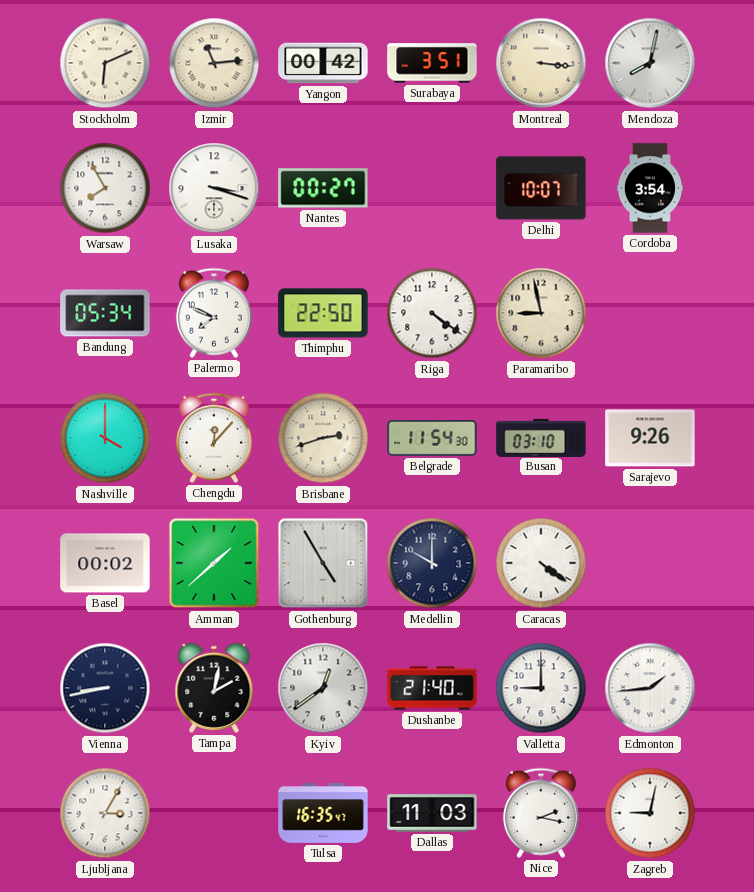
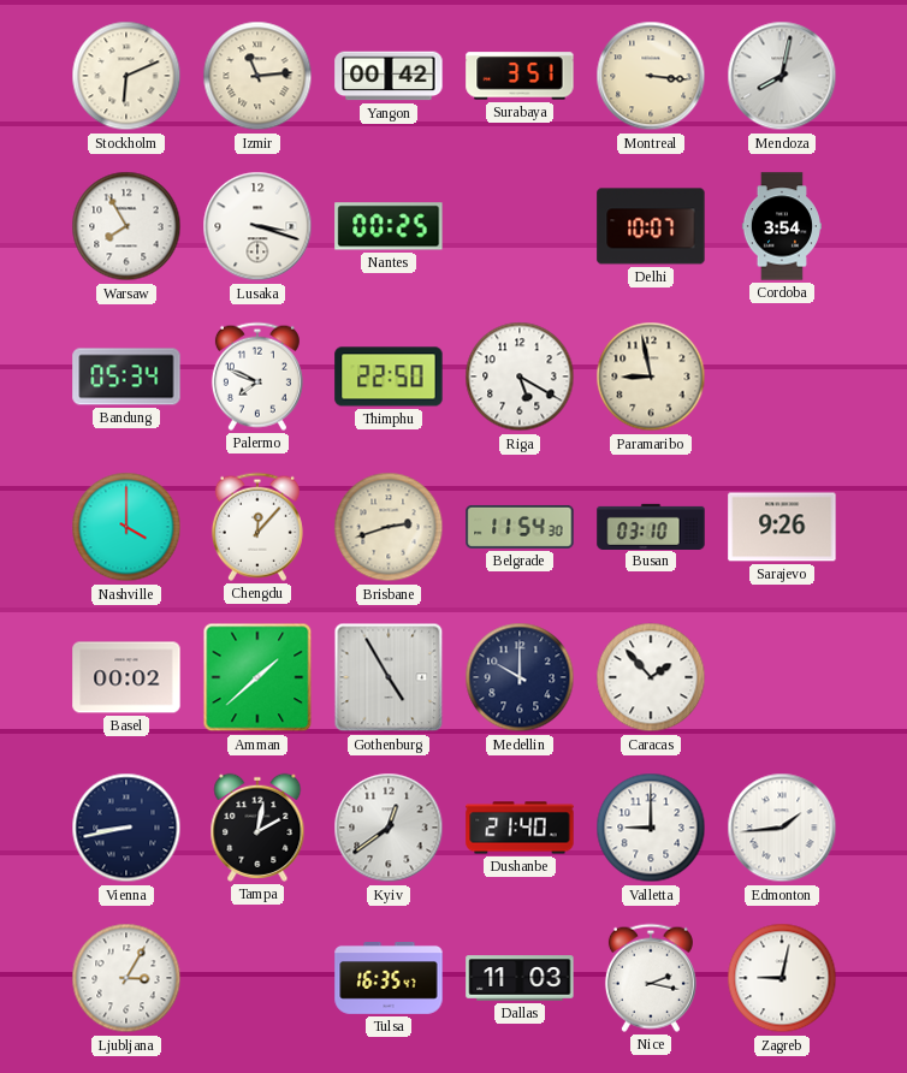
Nantes: 00:27 -> 00:25
Riga: 4:21 -> 5:20
Caracas: 4:21 -> 1:53
